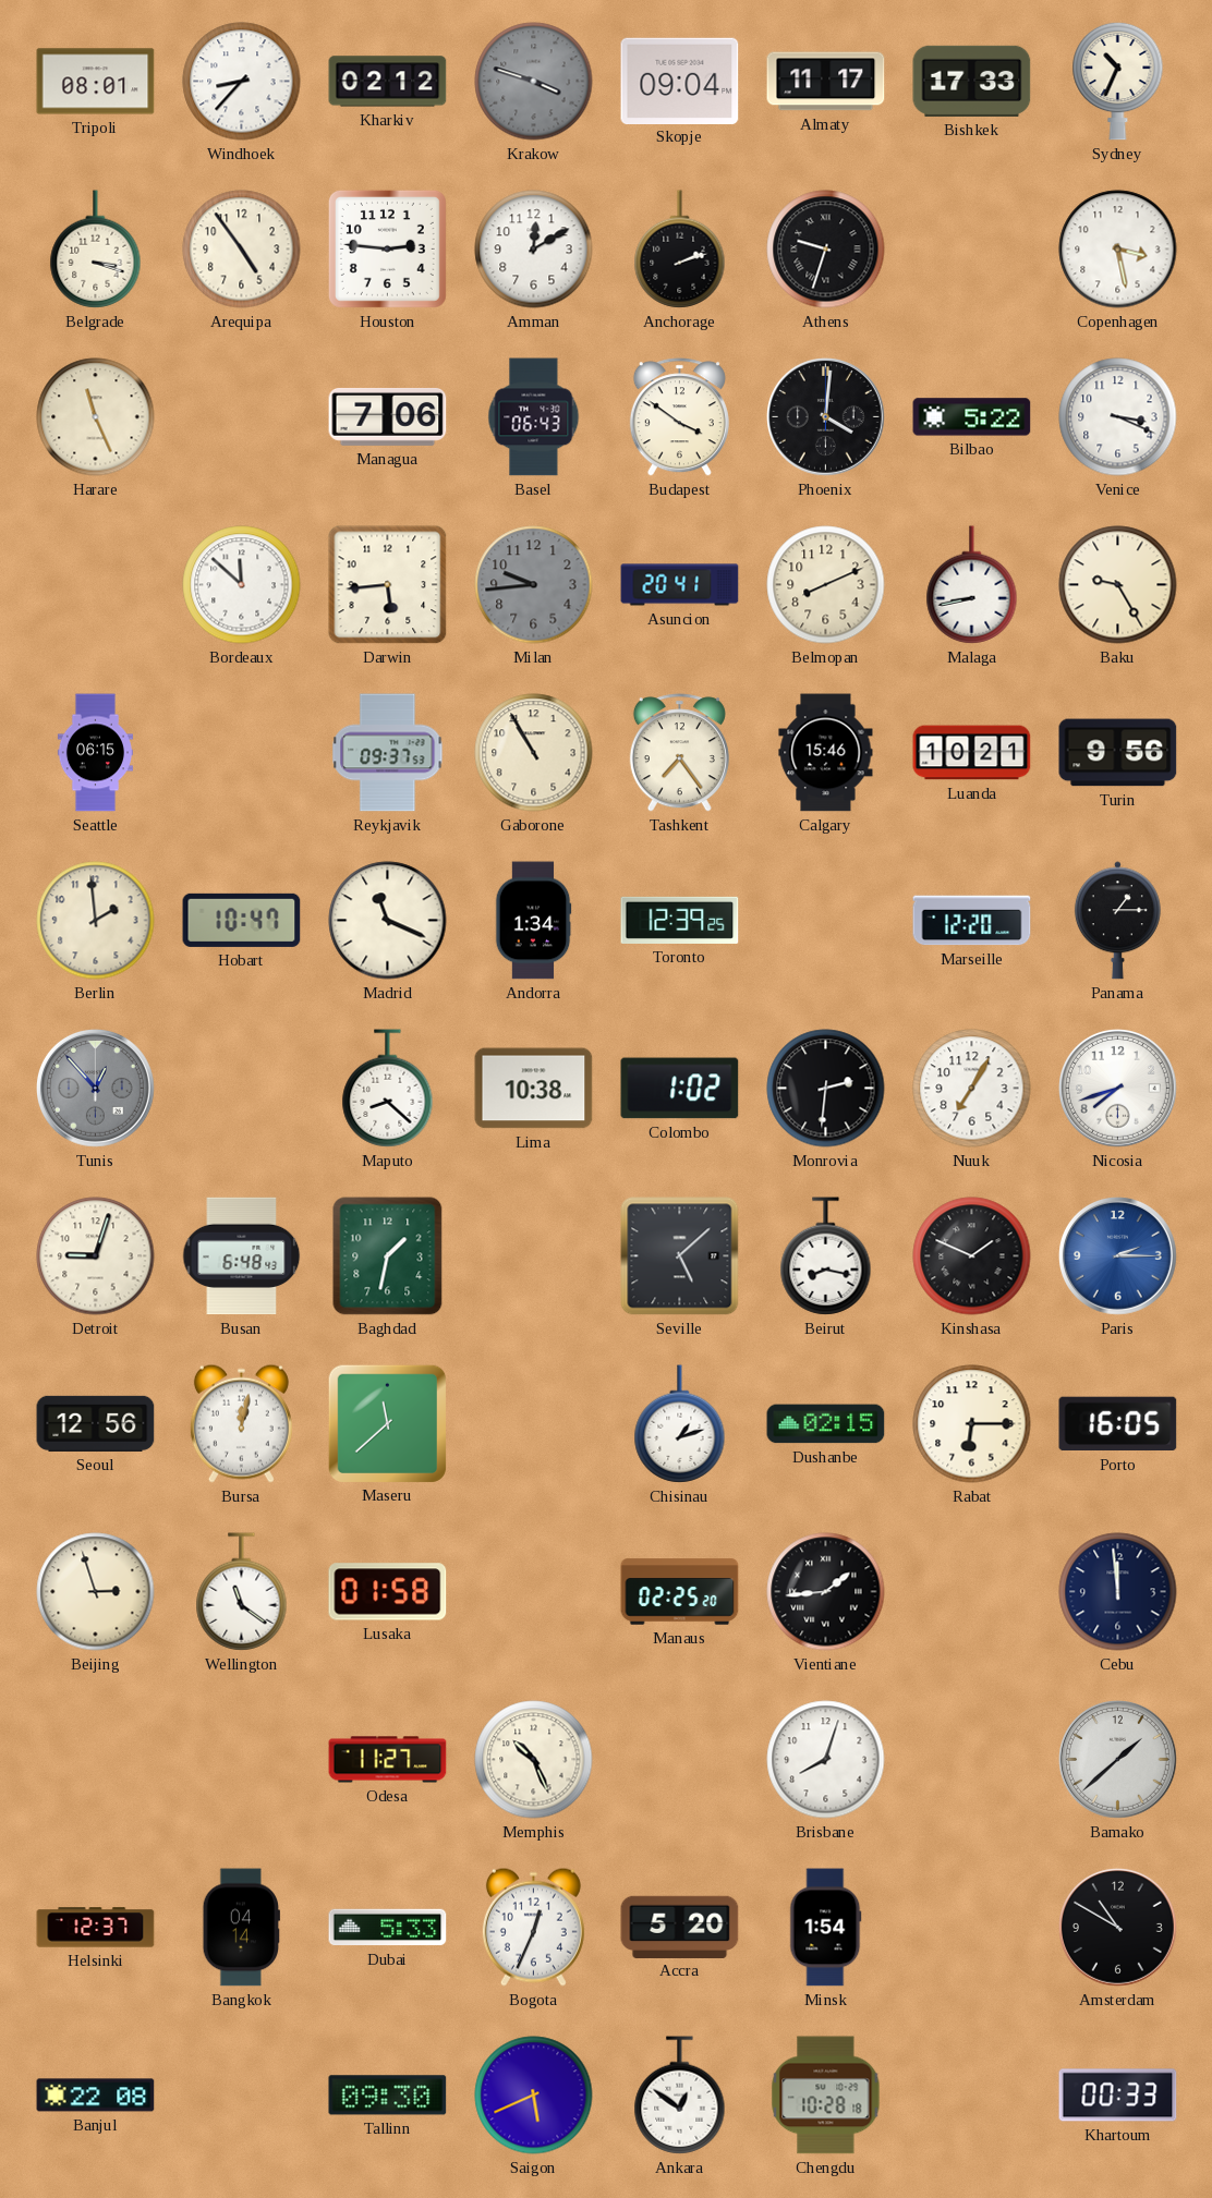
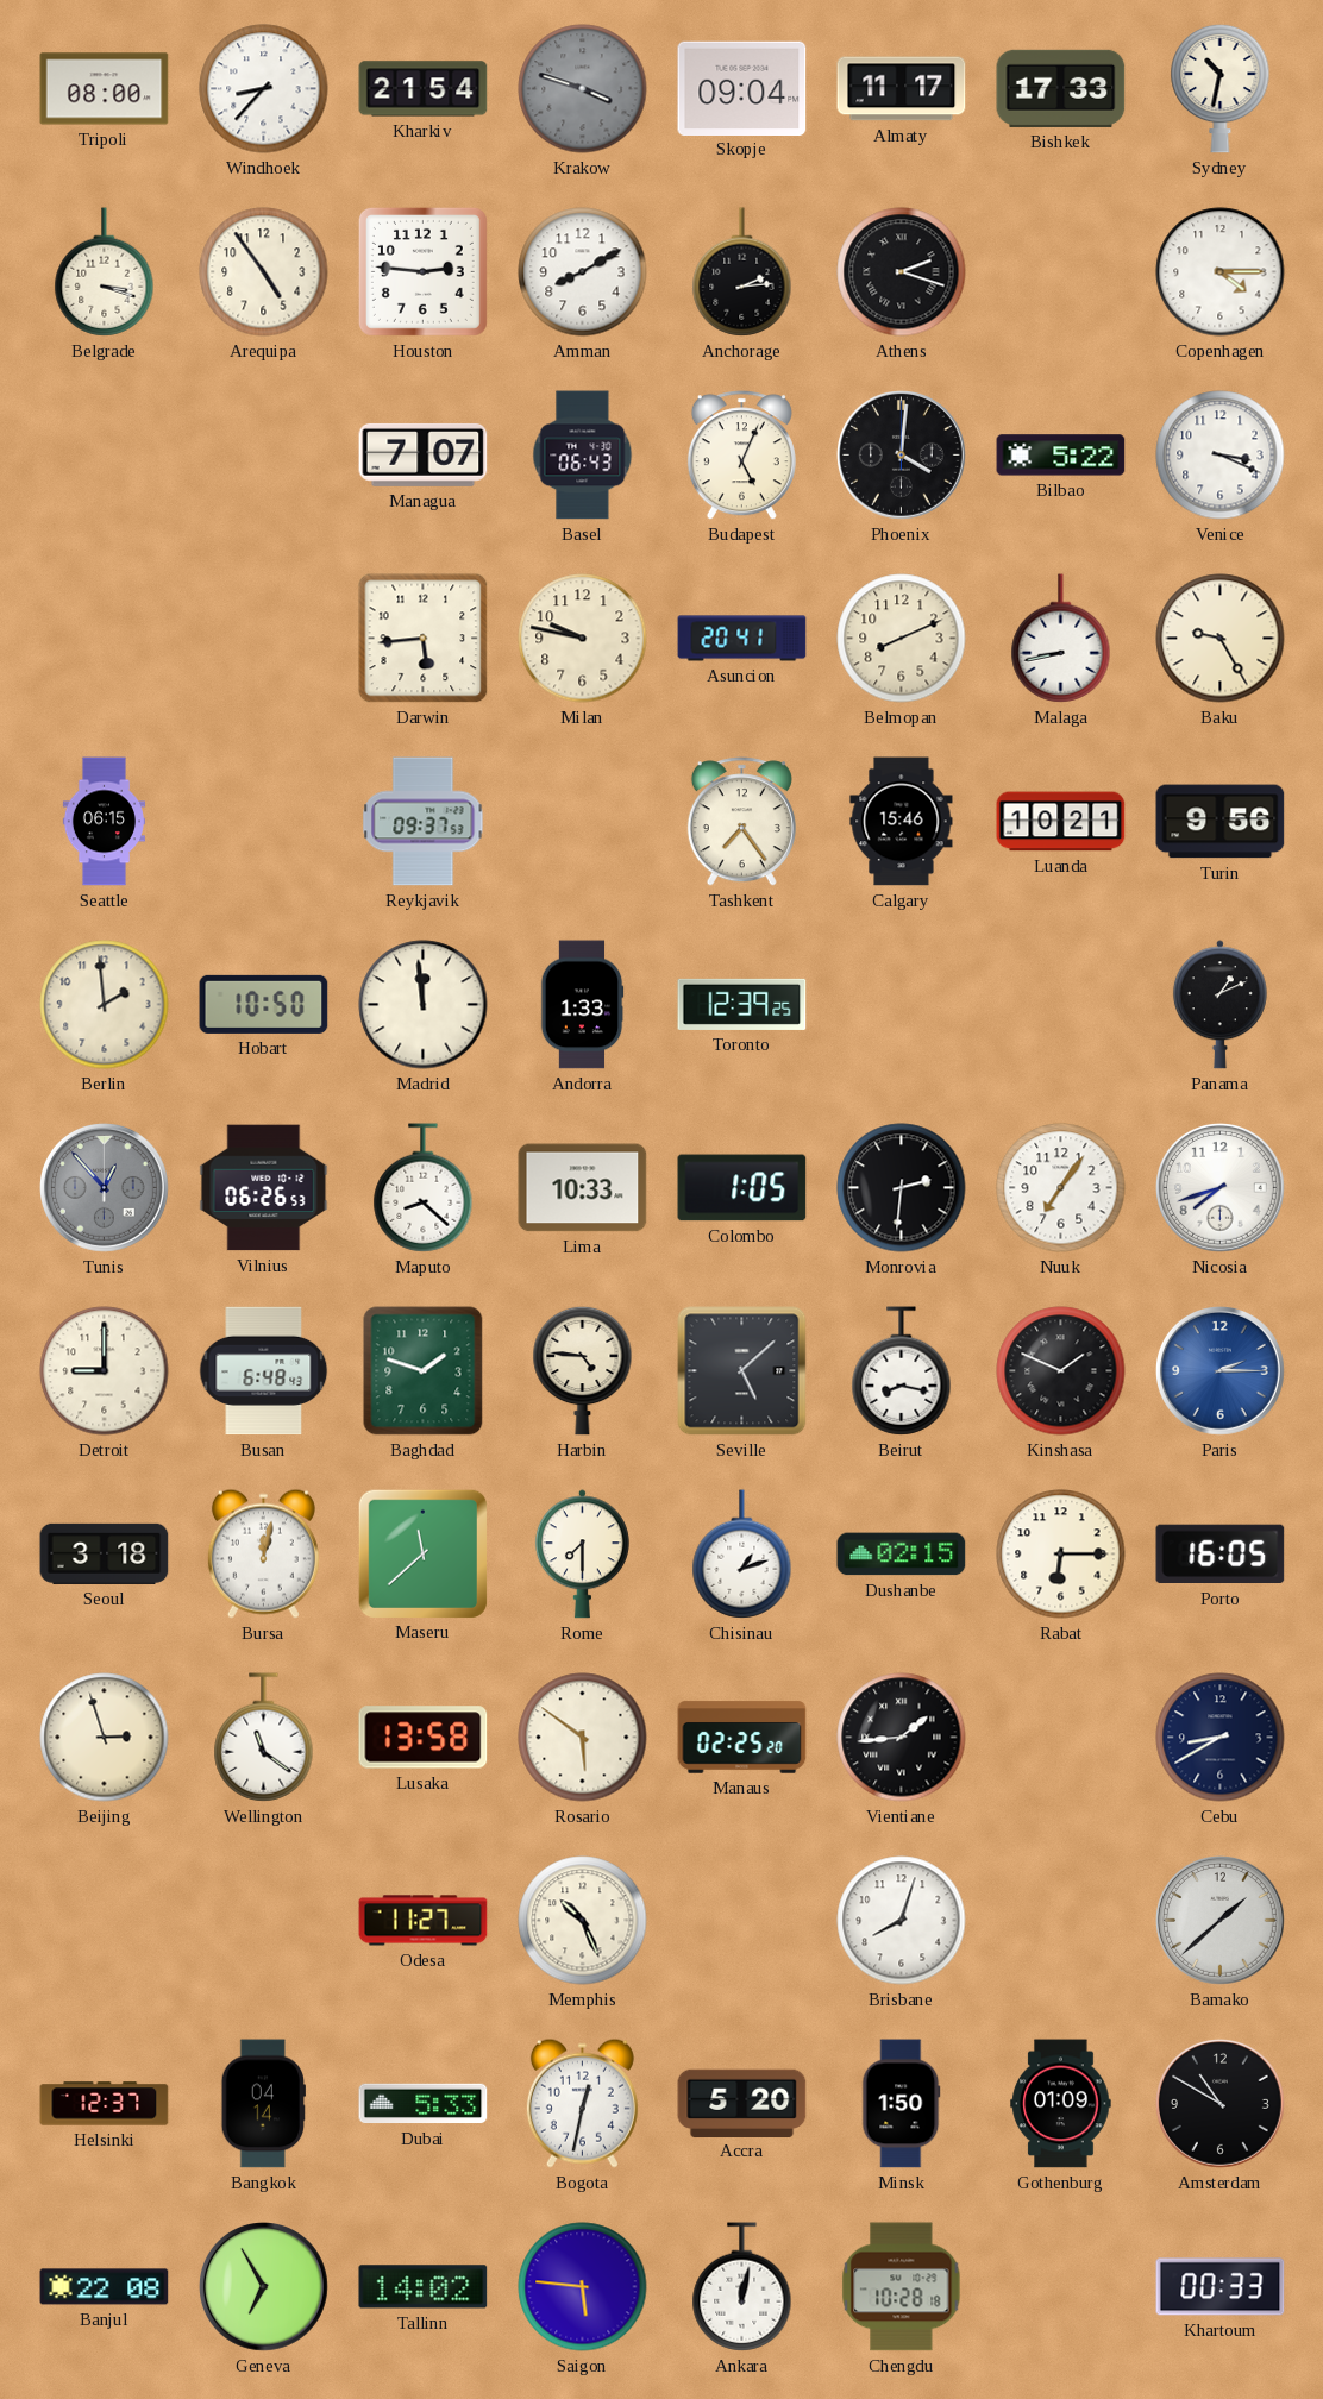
Tripoli: 08:01 -> 08:00
Kharkiv: 02:12 -> 21:54
Sydney: 10:34 -> 10:32
Amman: 12:10 -> 8:10
Anchorage: 2:12 -> 2:14
Athens: 9:33 -> 2:18
Copenhagen: 3:28 -> 4:15
Harare: 11:26 -> none
Managua: 7:06 -> 7:07
Budapest: 3:51 -> 5:04
Bordeaux: 11:52 -> none
Milan: 9:44 -> 9:47
Milan dial: grey -> cream
Gaborone: 10:55 -> none
Hobart: 10:47 -> 10:50
Madrid: 11:19 -> 11:59
Andorra: 1:34 -> 1:33
Marseille: 12:20 -> none
Panama: 1:15 -> 1:11
Vilnius: none -> 06:26
Lima: 10:38 -> 10:33
Colombo: 1:02 -> 1:05
Nuuk: 7:05 -> 7:06
Detroit: 9:03 -> 9:00
Baghdad: 1:32 -> 1:48
Harbin: none -> 4:46
Seoul: 12:56 -> 3:18
Rome: none -> 7:30
Lusaka: 01:58 -> 13:58
Rosario: none -> 5:51
Cebu: 11:59 -> 8:40
Bogota: 12:34 -> 12:32
Minsk: 1:54 -> 1:50
Gothenburg: none -> 01:09
Geneva: none -> 6:55
Tallinn: 09:30 -> 14:02
Saigon: 5:41 -> 5:46
Ankara: 12:51 -> 12:02
